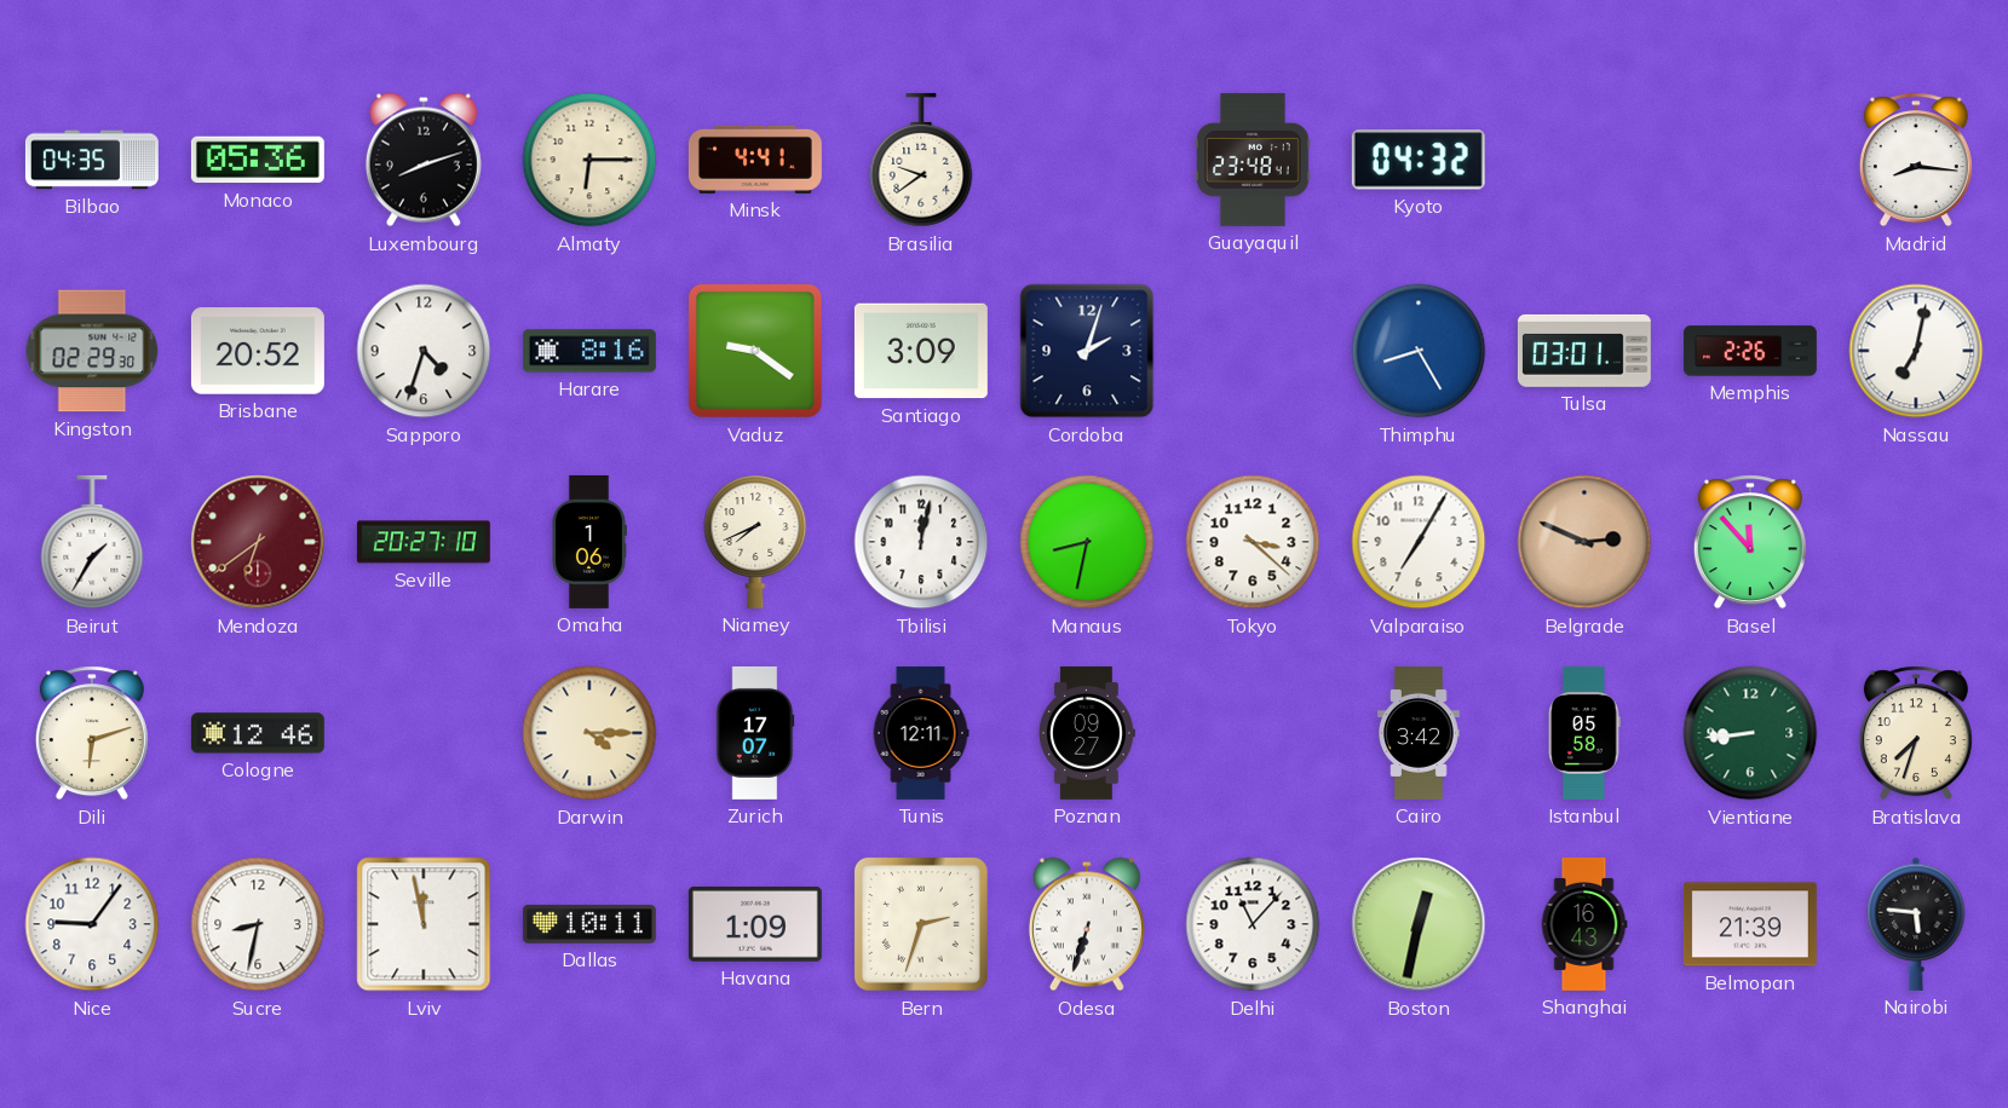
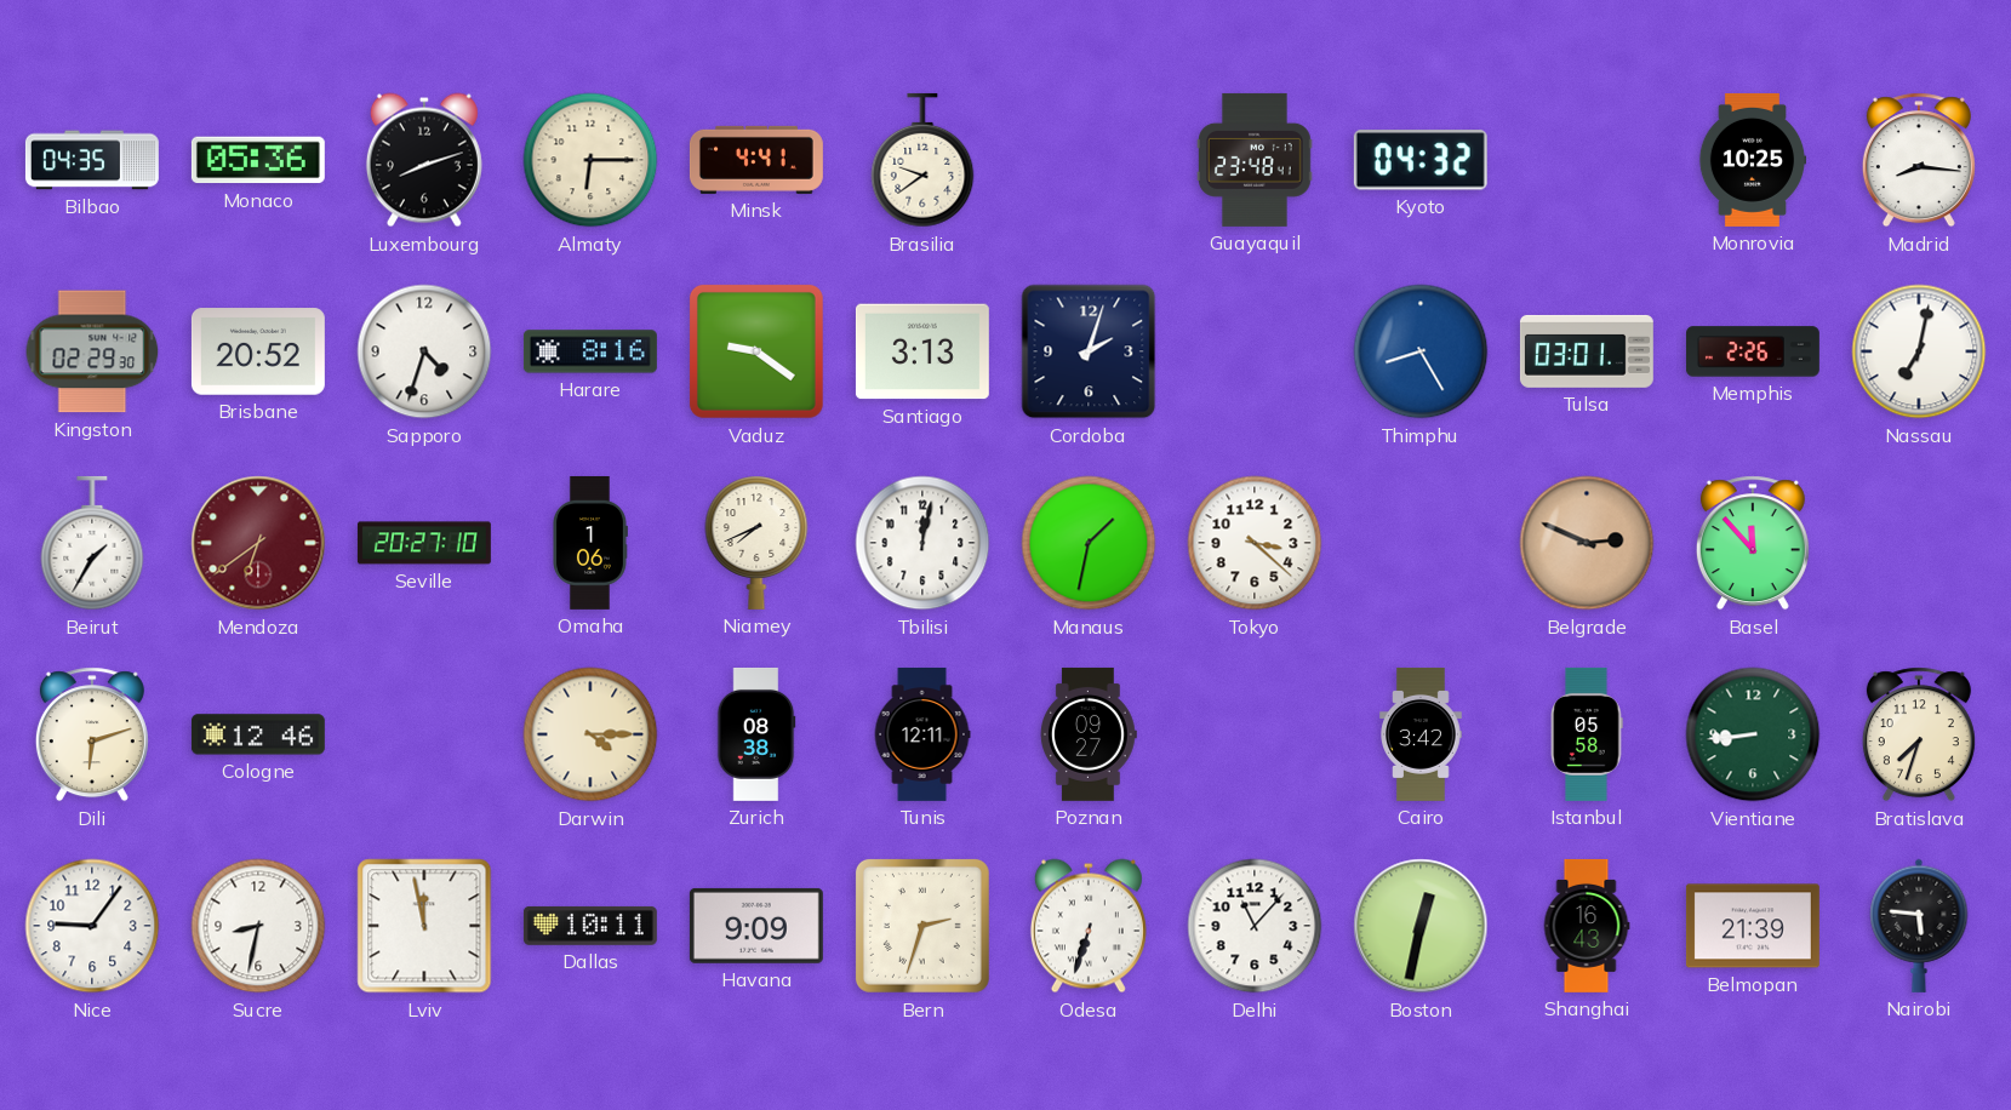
Monrovia: none -> 10:25
Santiago: 3:09 -> 3:13
Manaus: 8:32 -> 1:32
Valparaiso: 7:05 -> none
Zurich: 17:07 -> 08:38
Havana: 1:09 -> 9:09
